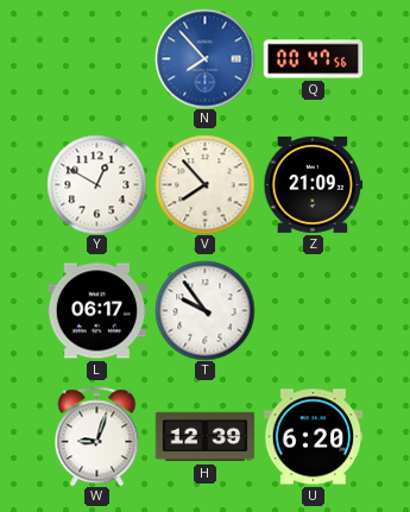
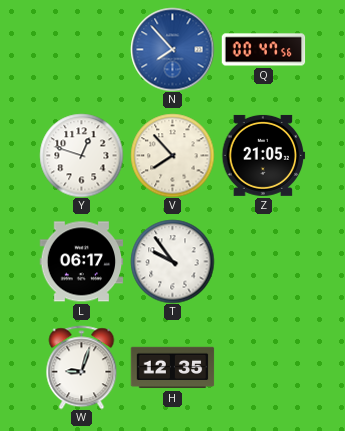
Y: 12:50 -> 12:48
Z: 21:09 -> 21:05
H: 12:39 -> 12:35
U: 6:20 -> none
